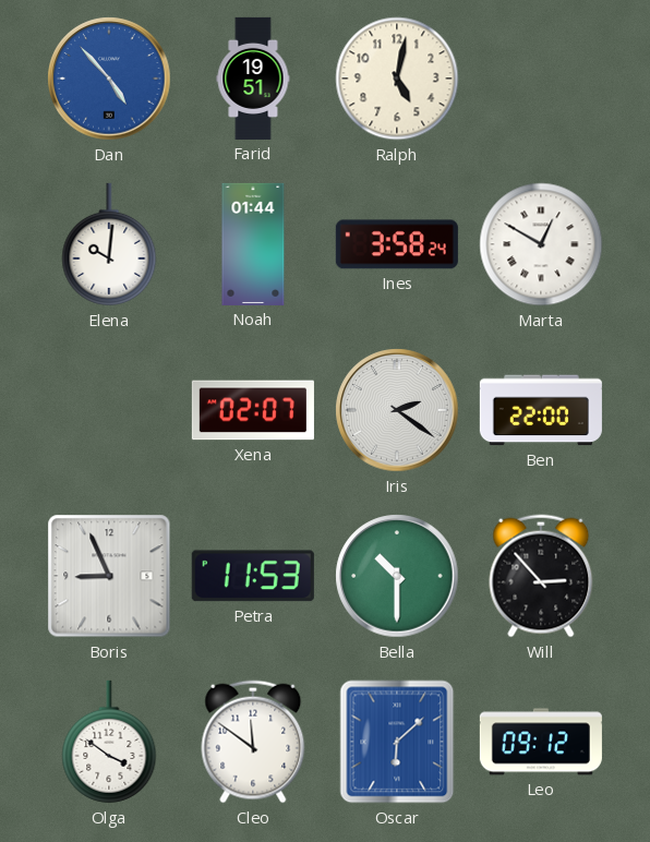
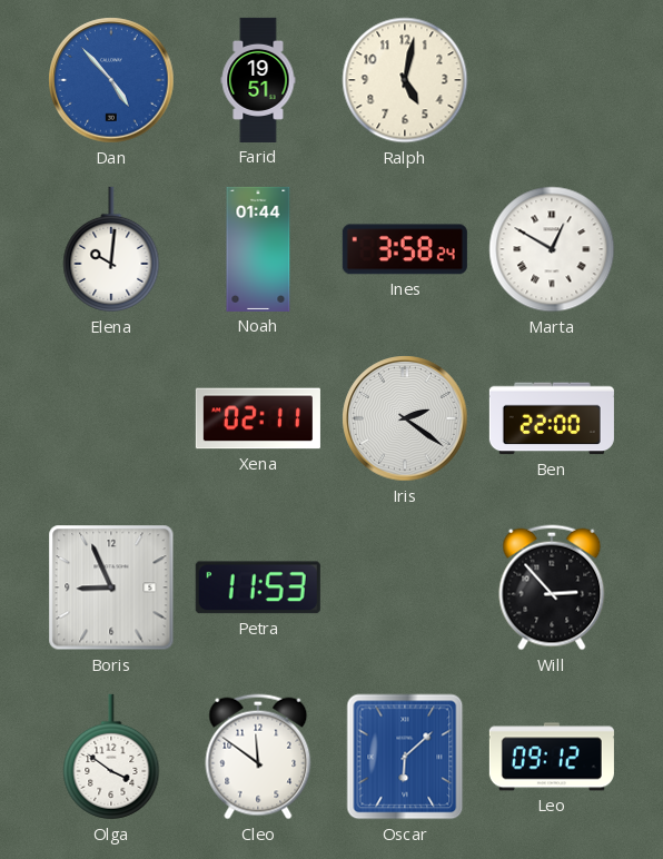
Xena: 02:07 -> 02:11
Bella: 10:30 -> none
